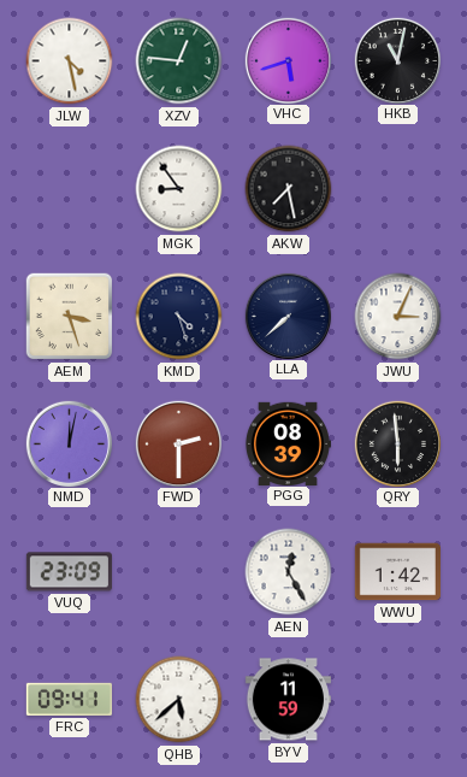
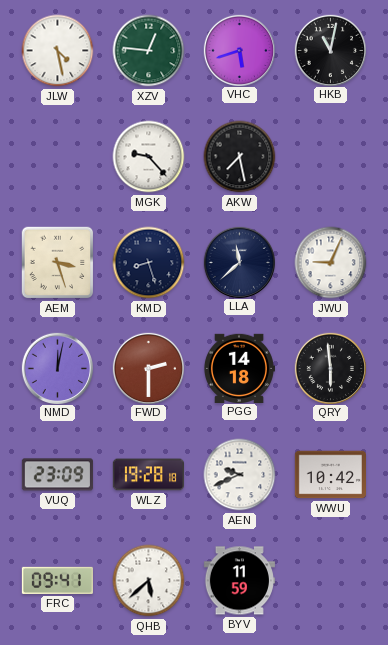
MGK: 8:54 -> 9:23
KMD: 4:27 -> 8:27
LLA: 7:38 -> 11:38
JWU: 3:04 -> 9:04
PGG: 08:39 -> 14:18
WLZ: none -> 19:28
AEN: 12:25 -> 9:41
WWU: 1:42 -> 10:42
